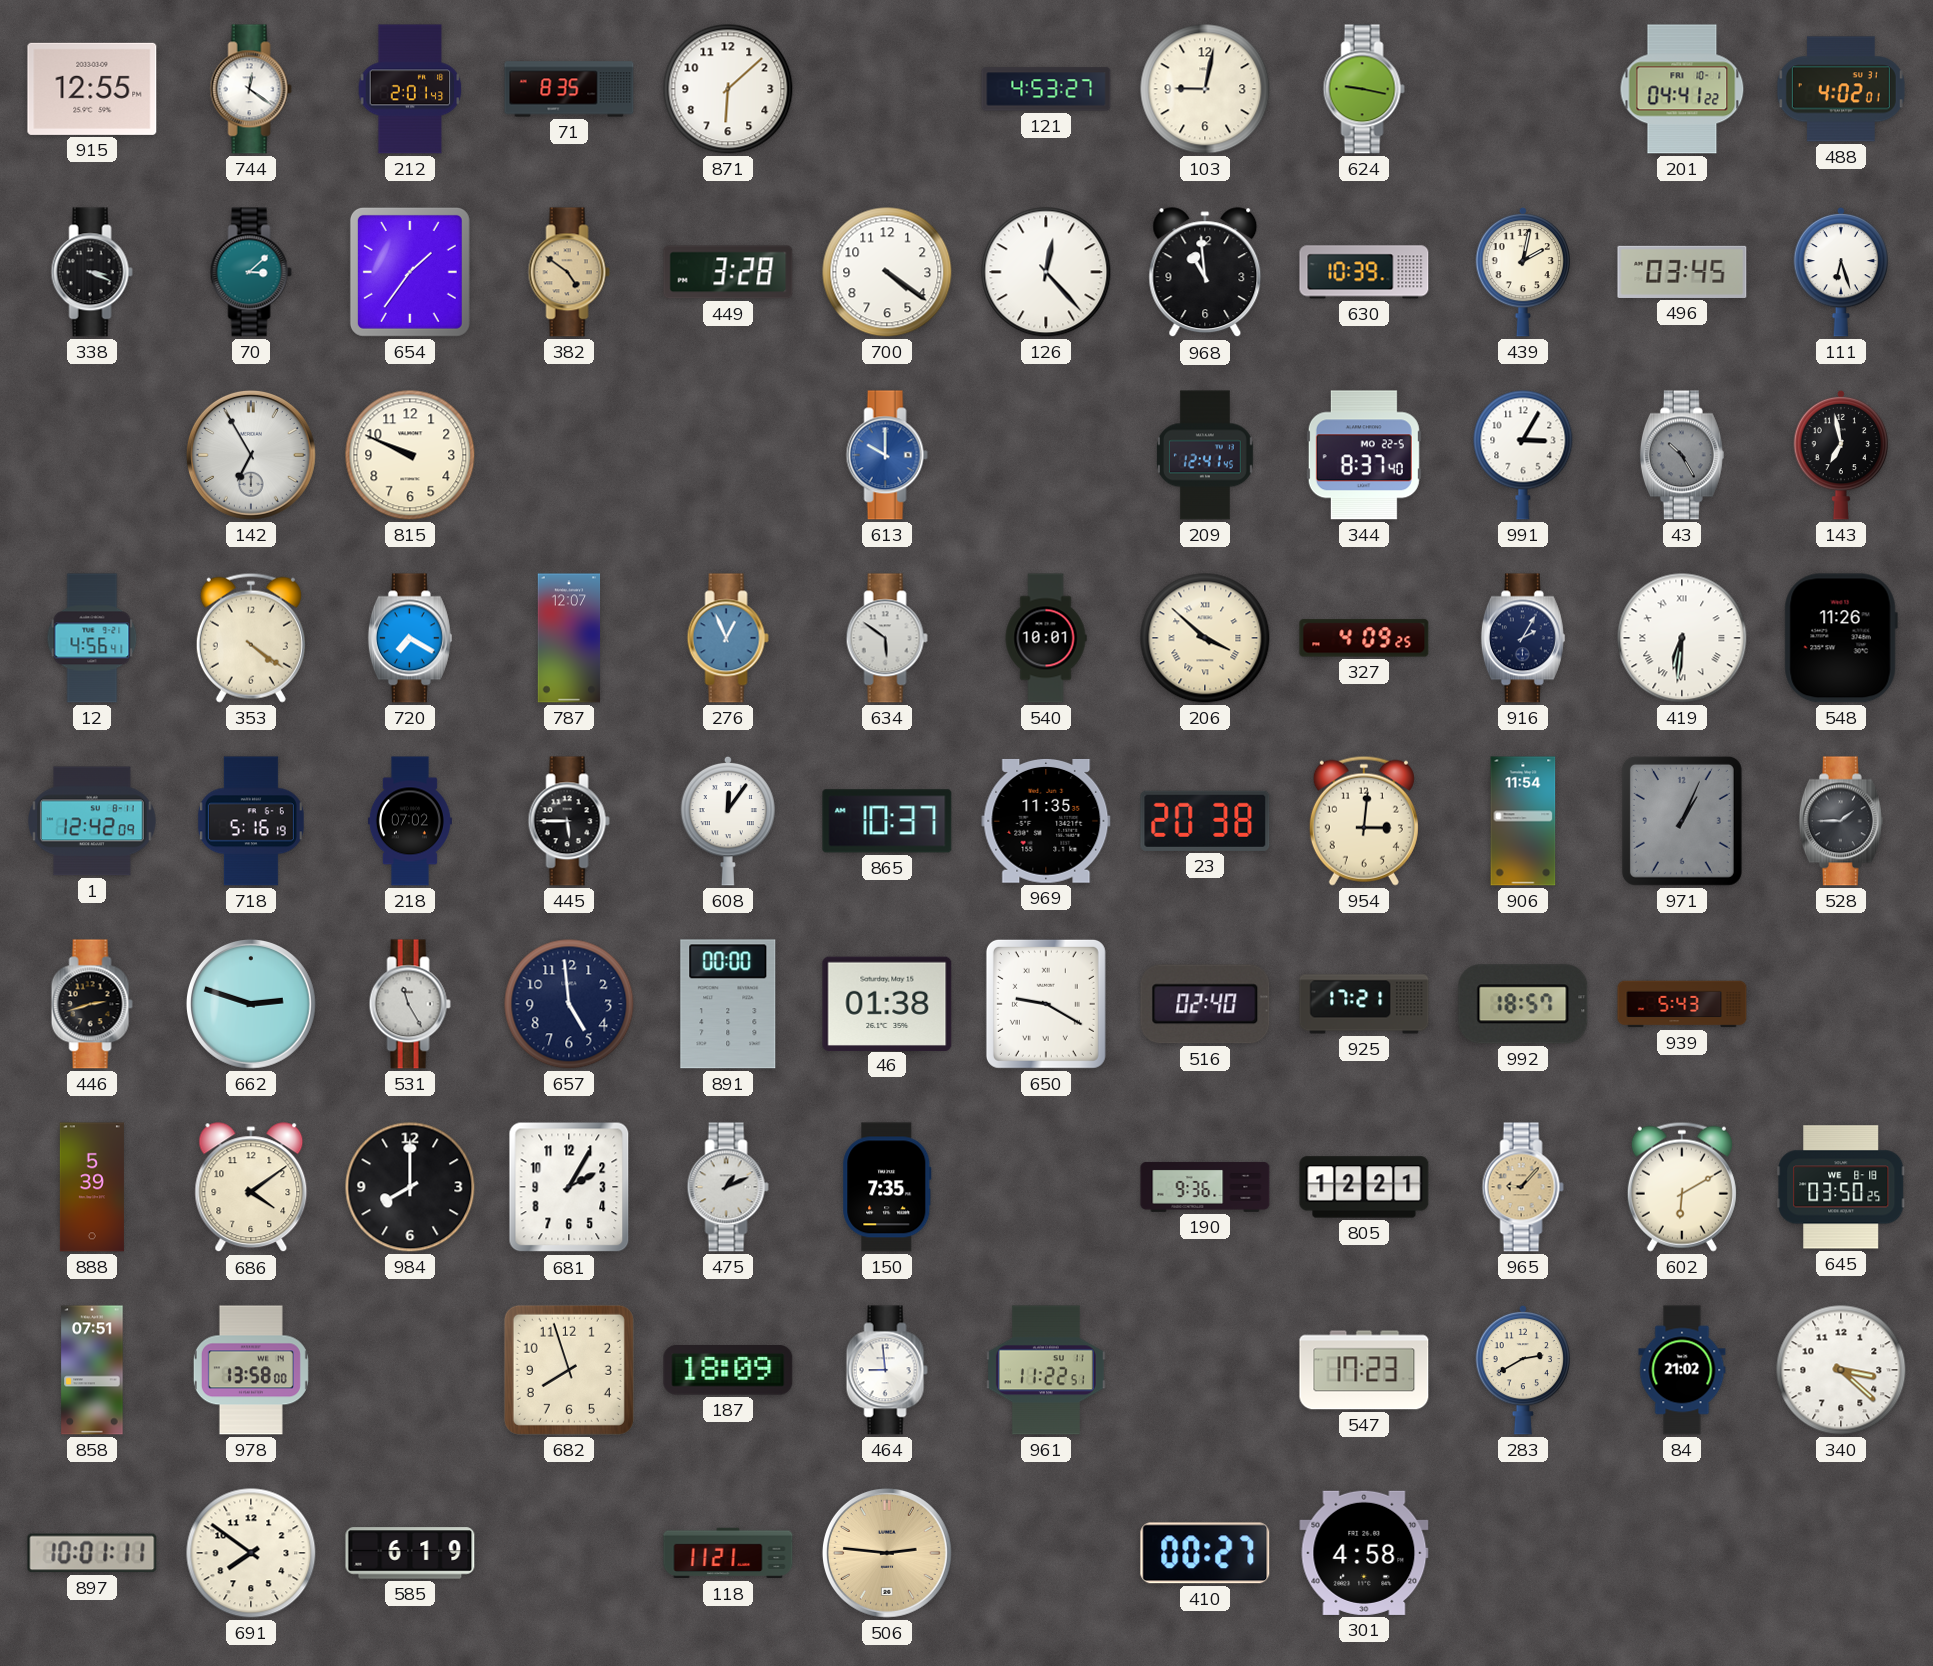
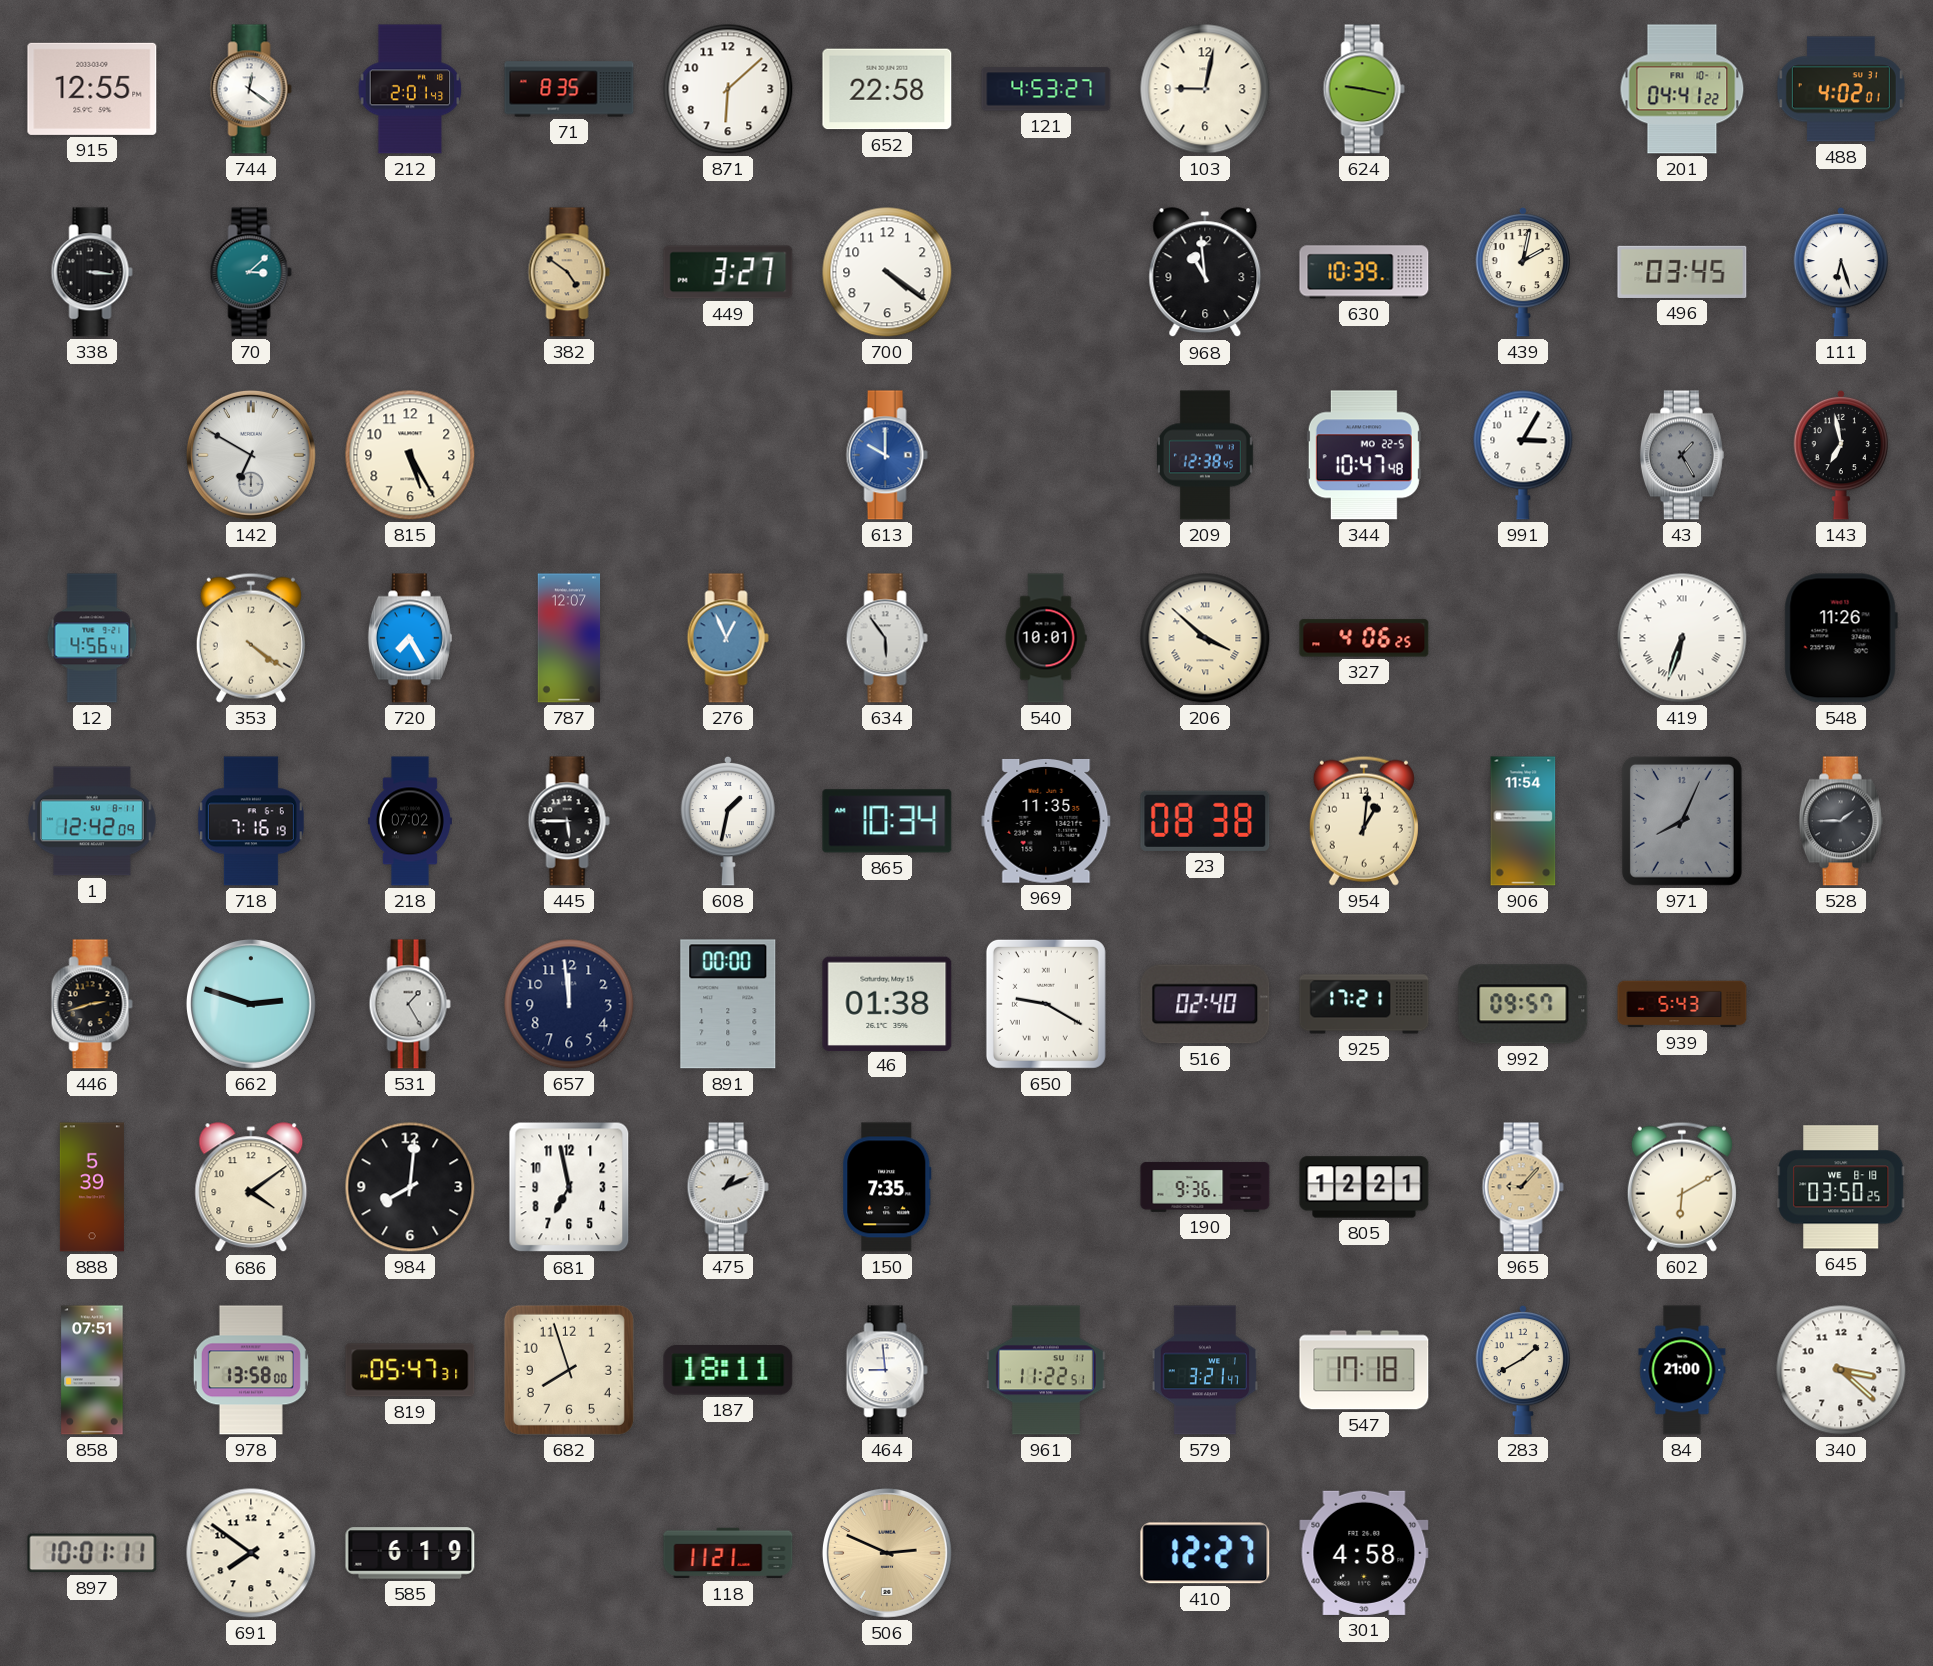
652: none -> 22:58
338: 3:19 -> 3:16
654: 1:36 -> none
449: 3:28 -> 3:27
126: 12:23 -> none
142: 6:55 -> 6:50
815: 9:49 -> 5:25
209: 12:41 -> 12:38
344: 8:37 -> 10:47
43: 10:25 -> 1:25
720: 7:20 -> 7:25
634: 5:51 -> 5:54
327: 4:09 -> 4:06
916: 2:05 -> none
419: 6:31 -> 6:33
718: 5:16 -> 7:16
608: 12:06 -> 1:32
865: 10:37 -> 10:34
23: 20:38 -> 08:38
954: 3:01 -> 1:01
971: 1:04 -> 8:04
531: 11:25 -> 1:25
657: 4:59 -> 11:59
992: 18:57 -> 09:57
984: 8:00 -> 8:01
681: 2:05 -> 6:58
819: none -> 05:47
187: 18:09 -> 18:11
579: none -> 3:21
547: 17:23 -> 17:18
283: 2:40 -> 1:40
84: 21:02 -> 21:00
506: 2:46 -> 2:49
410: 00:27 -> 12:27
